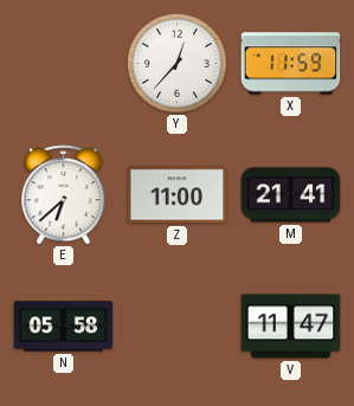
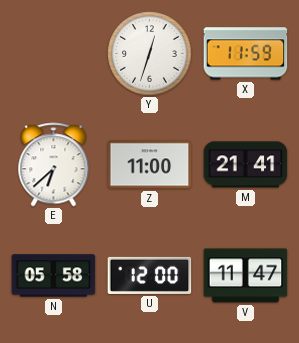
Y: 12:37 -> 12:33
U: none -> 12:00
